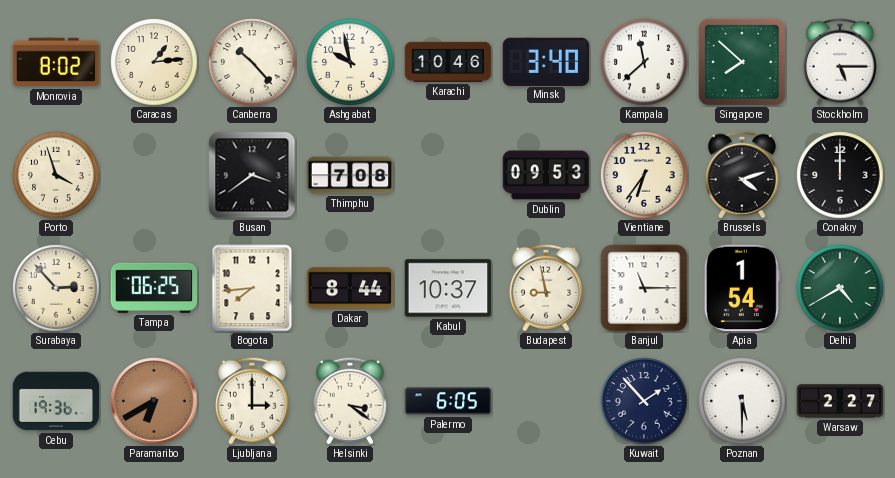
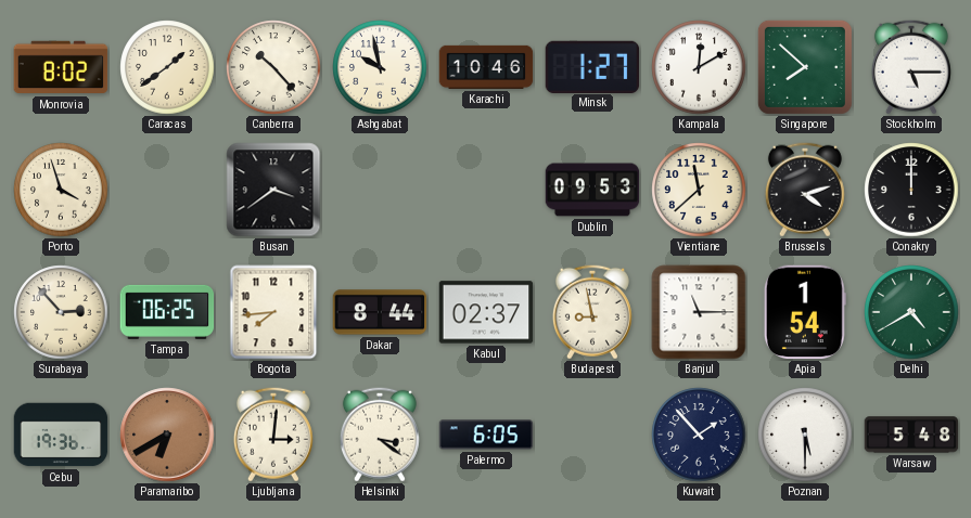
Caracas: 1:14 -> 1:39
Minsk: 3:40 -> 1:27
Kampala: 11:38 -> 12:10
Thimphu: 7:08 -> none
Vientiane: 6:36 -> 11:38
Kabul: 10:37 -> 02:37
Ljubljana: 3:00 -> 3:01
Warsaw: 2:27 -> 5:48
